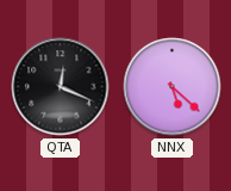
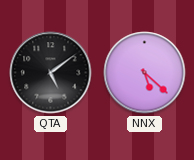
QTA: 12:19 -> 5:09
